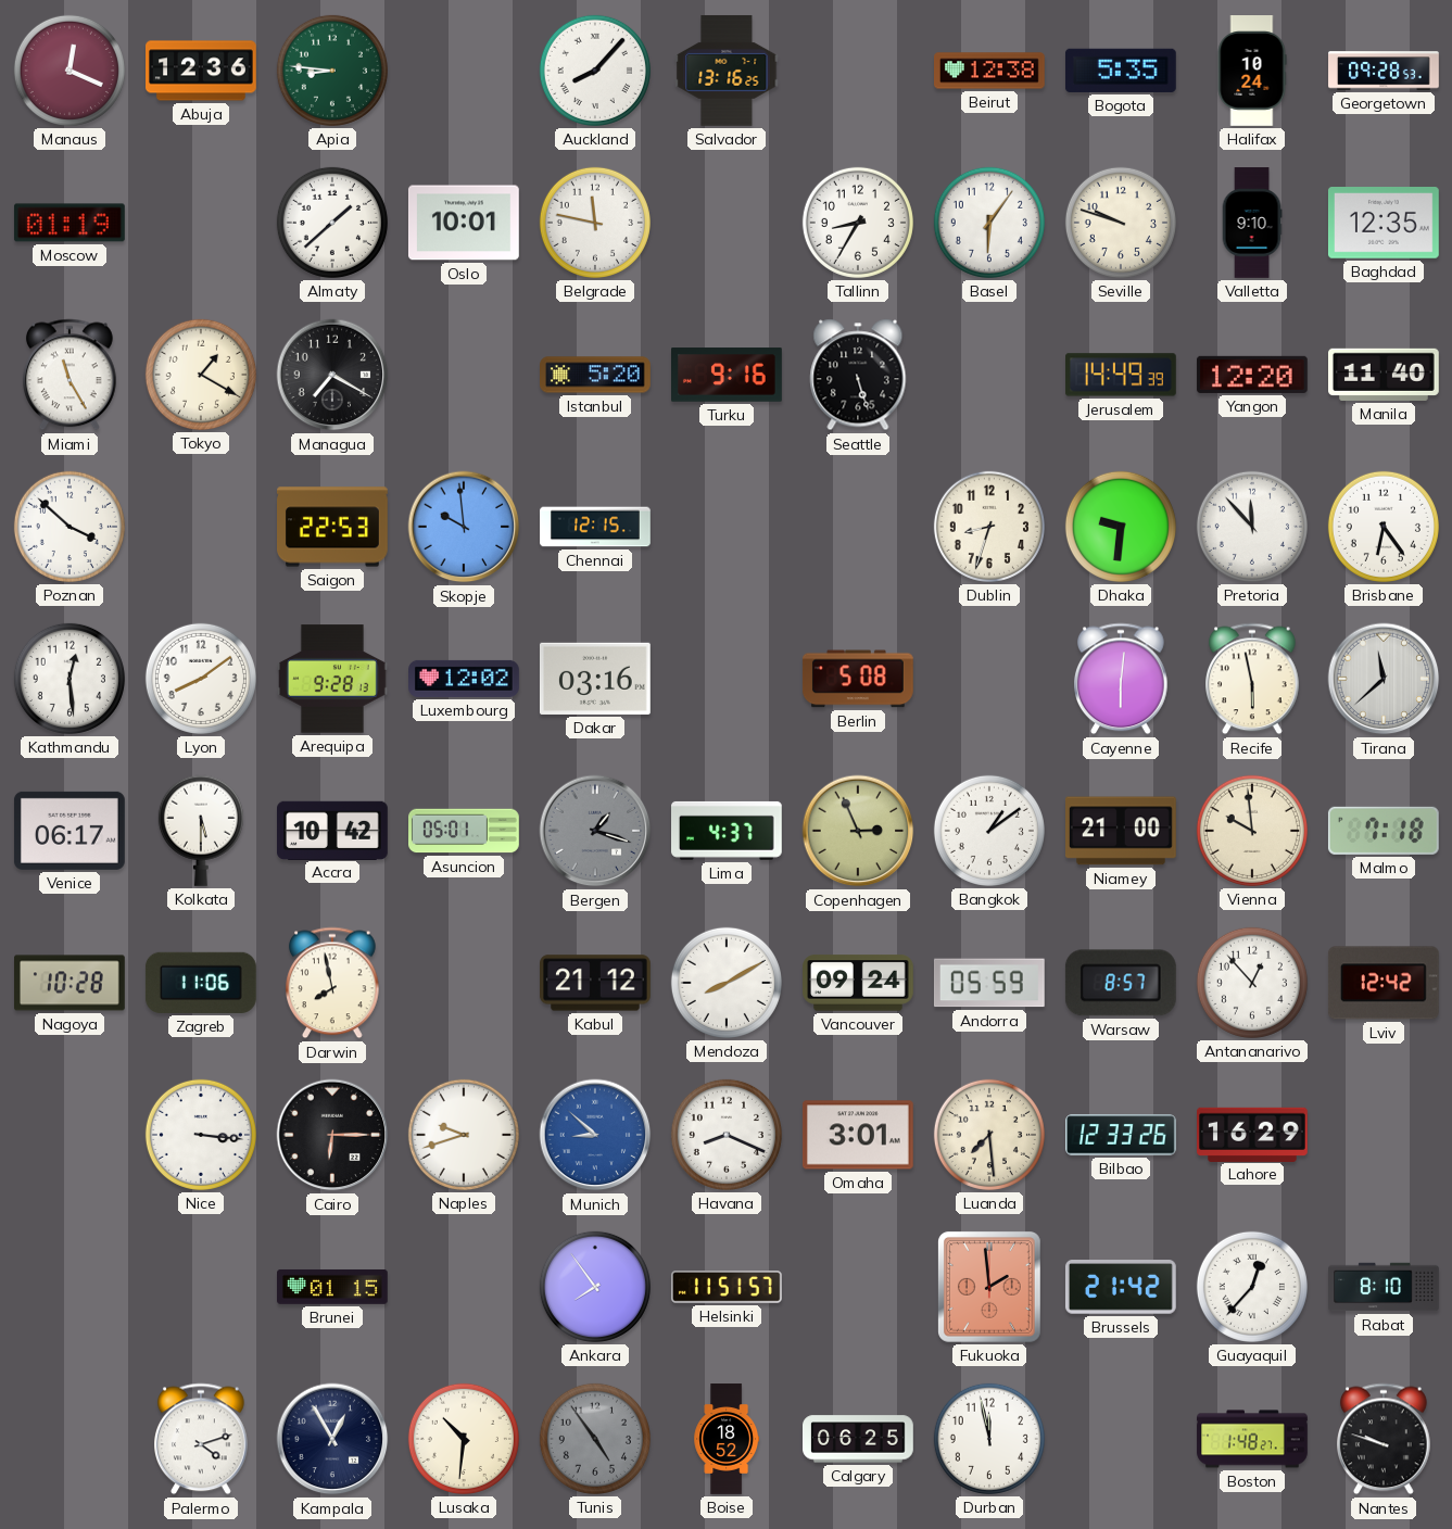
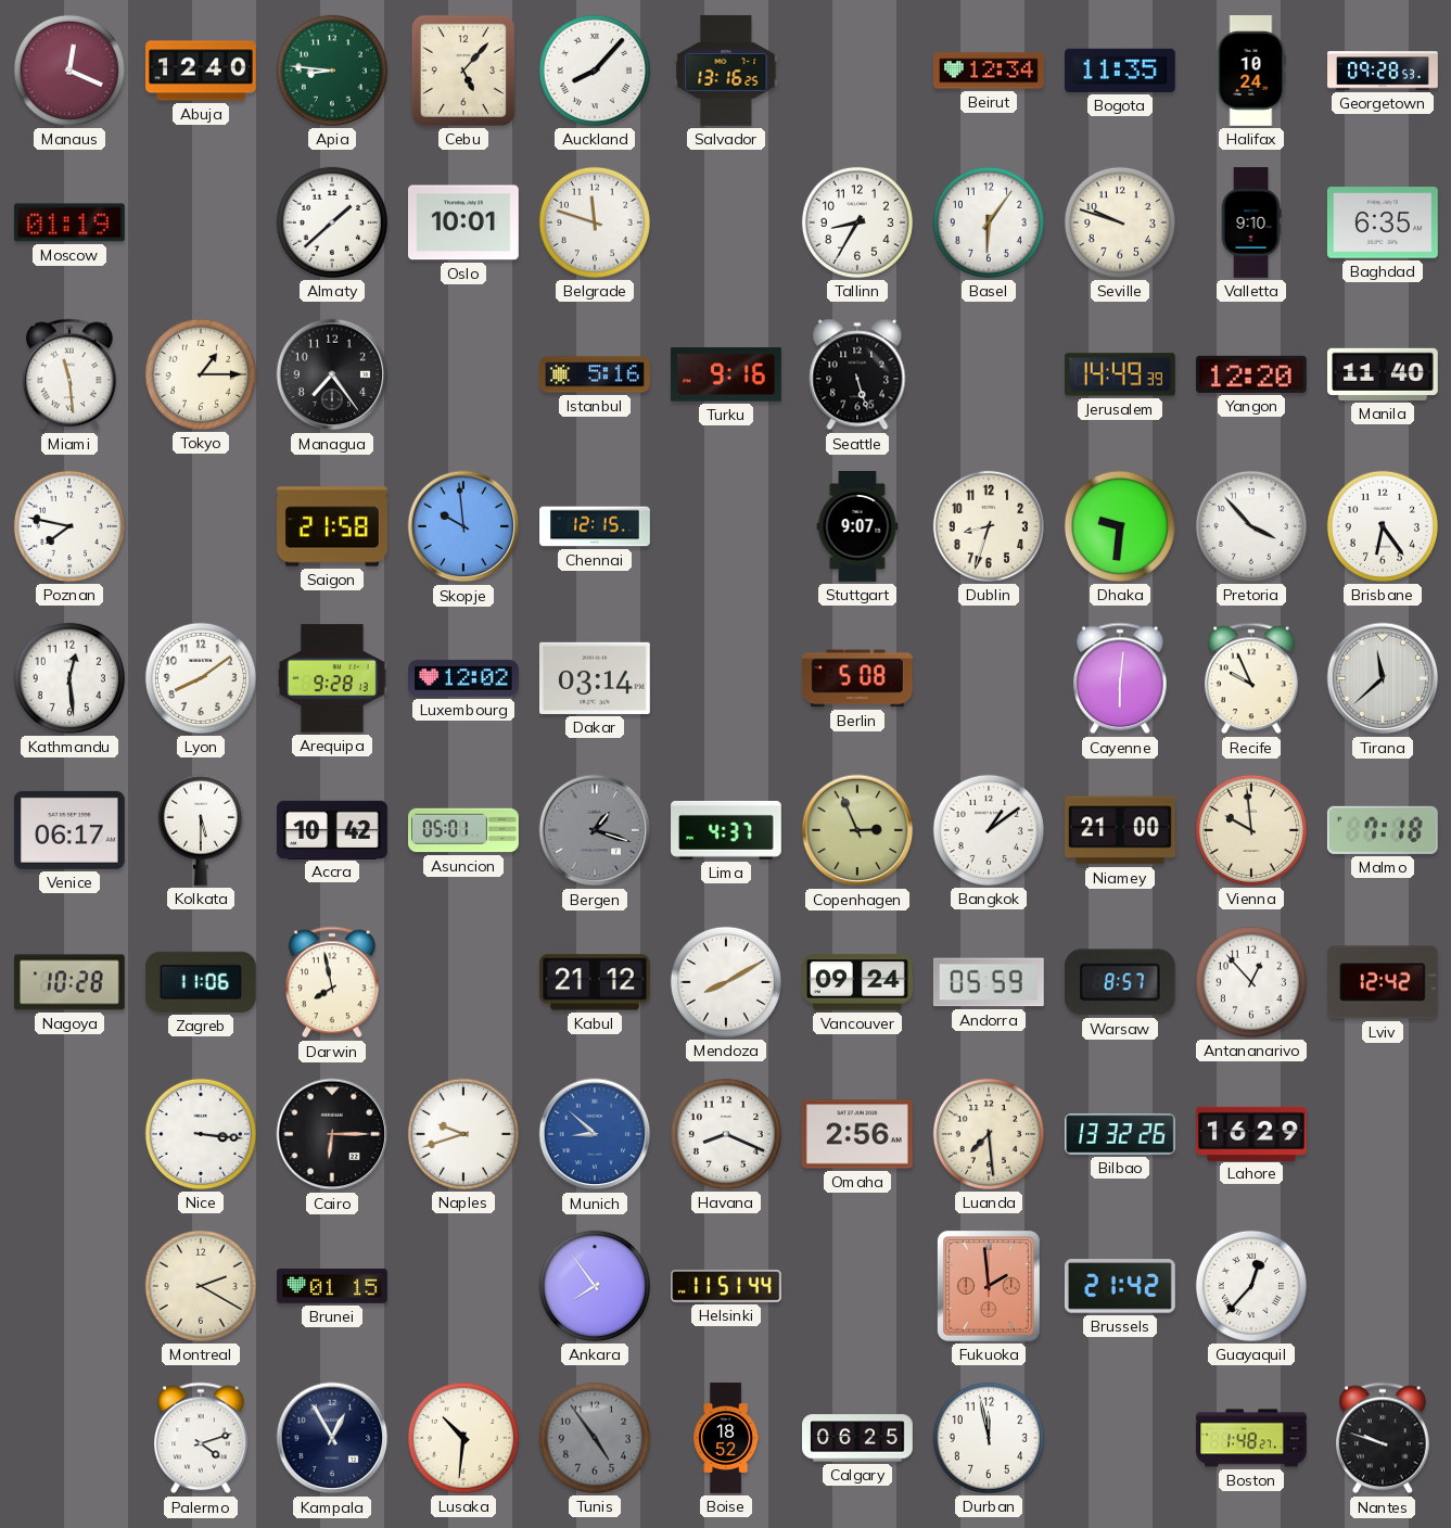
Abuja: 12:36 -> 12:40
Cebu: none -> 5:07
Beirut: 12:38 -> 12:34
Bogota: 5:35 -> 11:35
Belgrade: 11:47 -> 11:48
Baghdad: 12:35 -> 6:35
Miami: 11:25 -> 11:29
Tokyo: 1:20 -> 1:15
Managua: 7:20 -> 7:24
Istanbul: 5:20 -> 5:16
Poznan: 3:52 -> 7:47
Saigon: 22:53 -> 21:58
Stuttgart: none -> 9:07
Pretoria: 11:53 -> 3:53
Dakar: 03:16 -> 03:14
Recife: 5:58 -> 9:56
Omaha: 3:01 -> 2:56
Bilbao: 12:33 -> 13:32
Montreal: none -> 2:20
Helsinki: 11:51:57 -> 11:51:44
Rabat: 8:10 -> none
